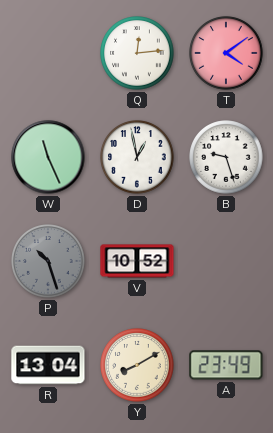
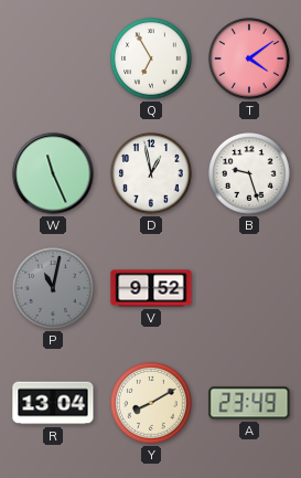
Q: 12:14 -> 6:55
P: 10:27 -> 11:02
V: 10:52 -> 9:52
